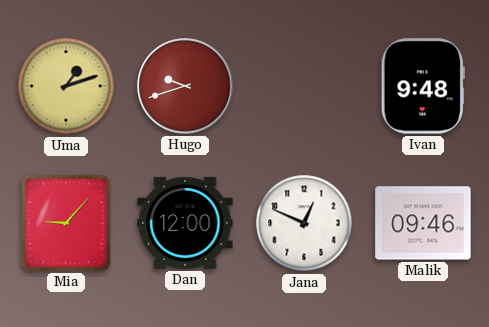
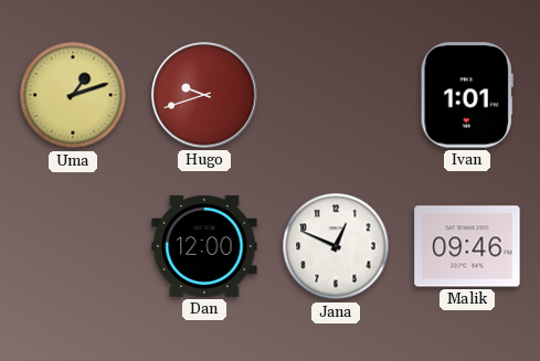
Ivan: 9:48 -> 1:01
Mia: 9:07 -> none
